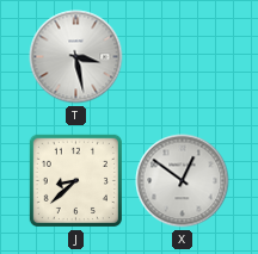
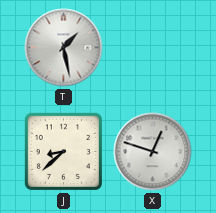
T: 3:28 -> 1:28
X: 12:51 -> 12:48
